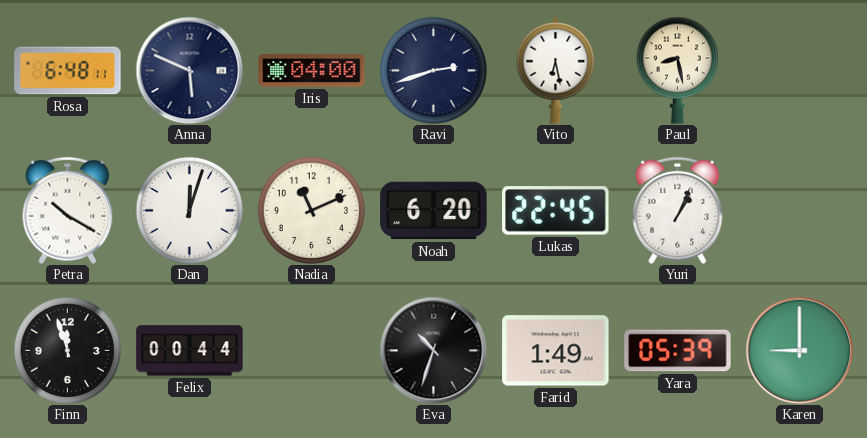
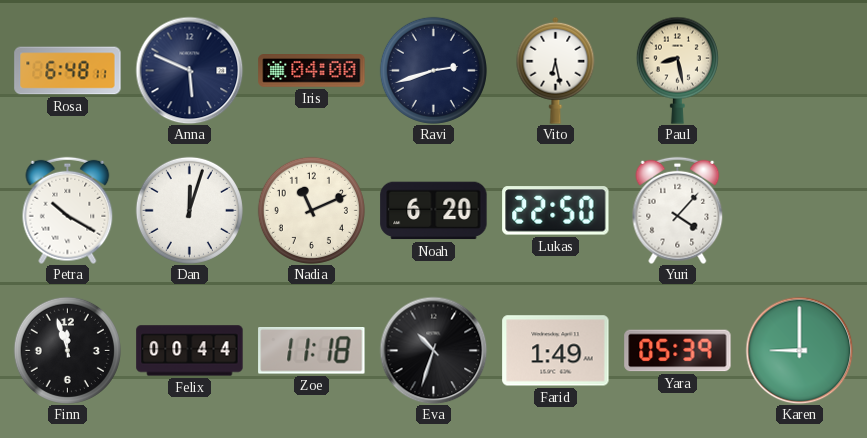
Lukas: 22:45 -> 22:50
Yuri: 1:04 -> 4:07
Zoe: none -> 11:18
